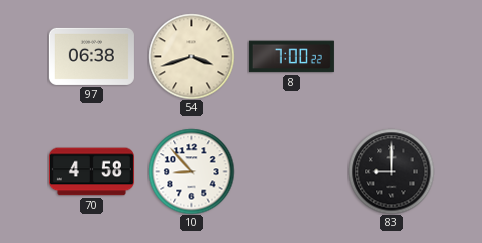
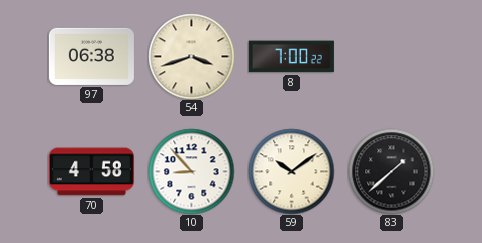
59: none -> 10:09
83: 9:00 -> 1:38
